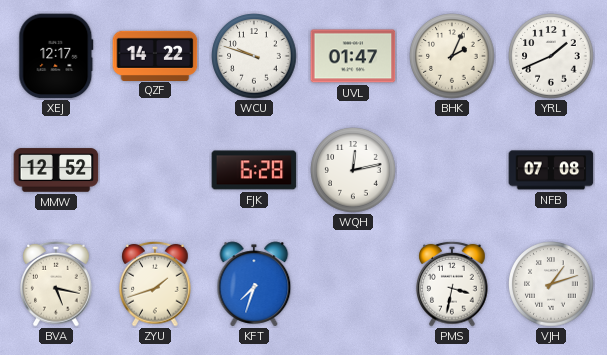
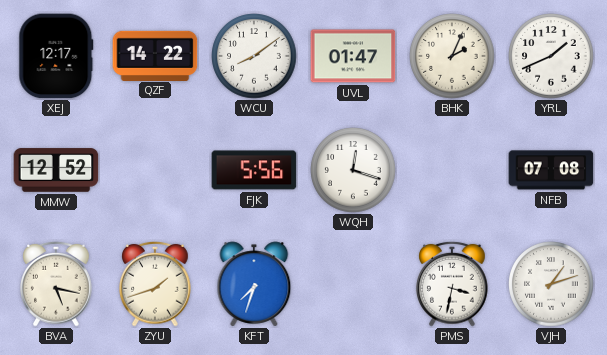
WCU: 9:48 -> 8:09
FJK: 6:28 -> 5:56
WQH: 12:13 -> 12:18
